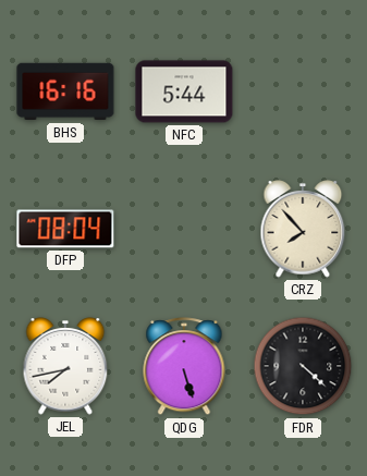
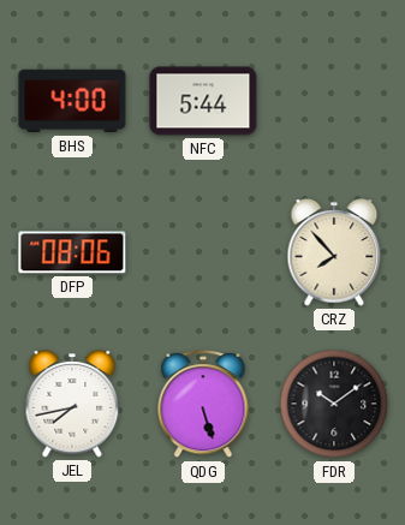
BHS: 16:16 -> 4:00
DFP: 08:04 -> 08:06
FDR: 4:22 -> 10:09
